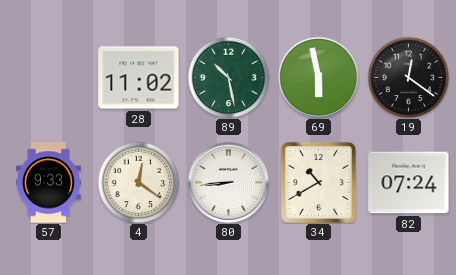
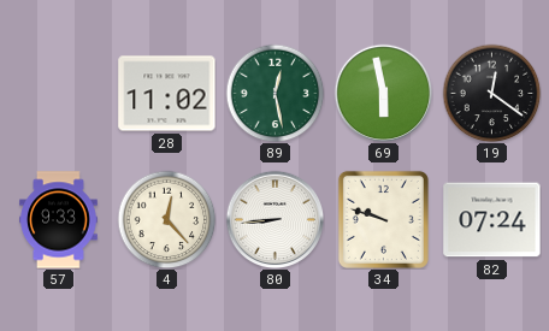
89: 10:28 -> 12:28
4: 12:21 -> 12:23
34: 10:40 -> 9:48
